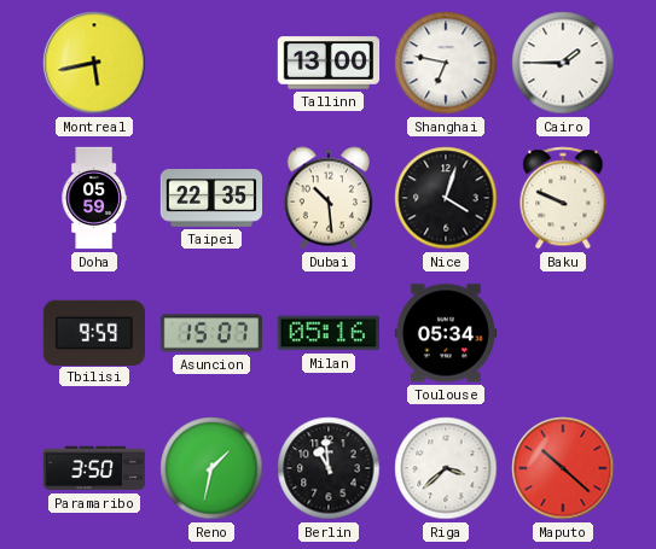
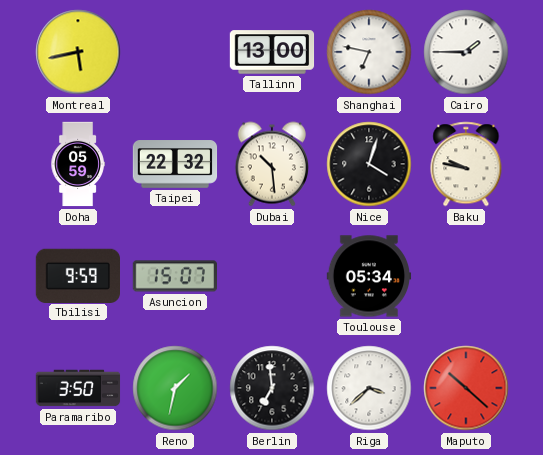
Taipei: 22:35 -> 22:32
Baku: 9:49 -> 9:47
Milan: 05:16 -> none
Berlin: 10:59 -> 6:59
